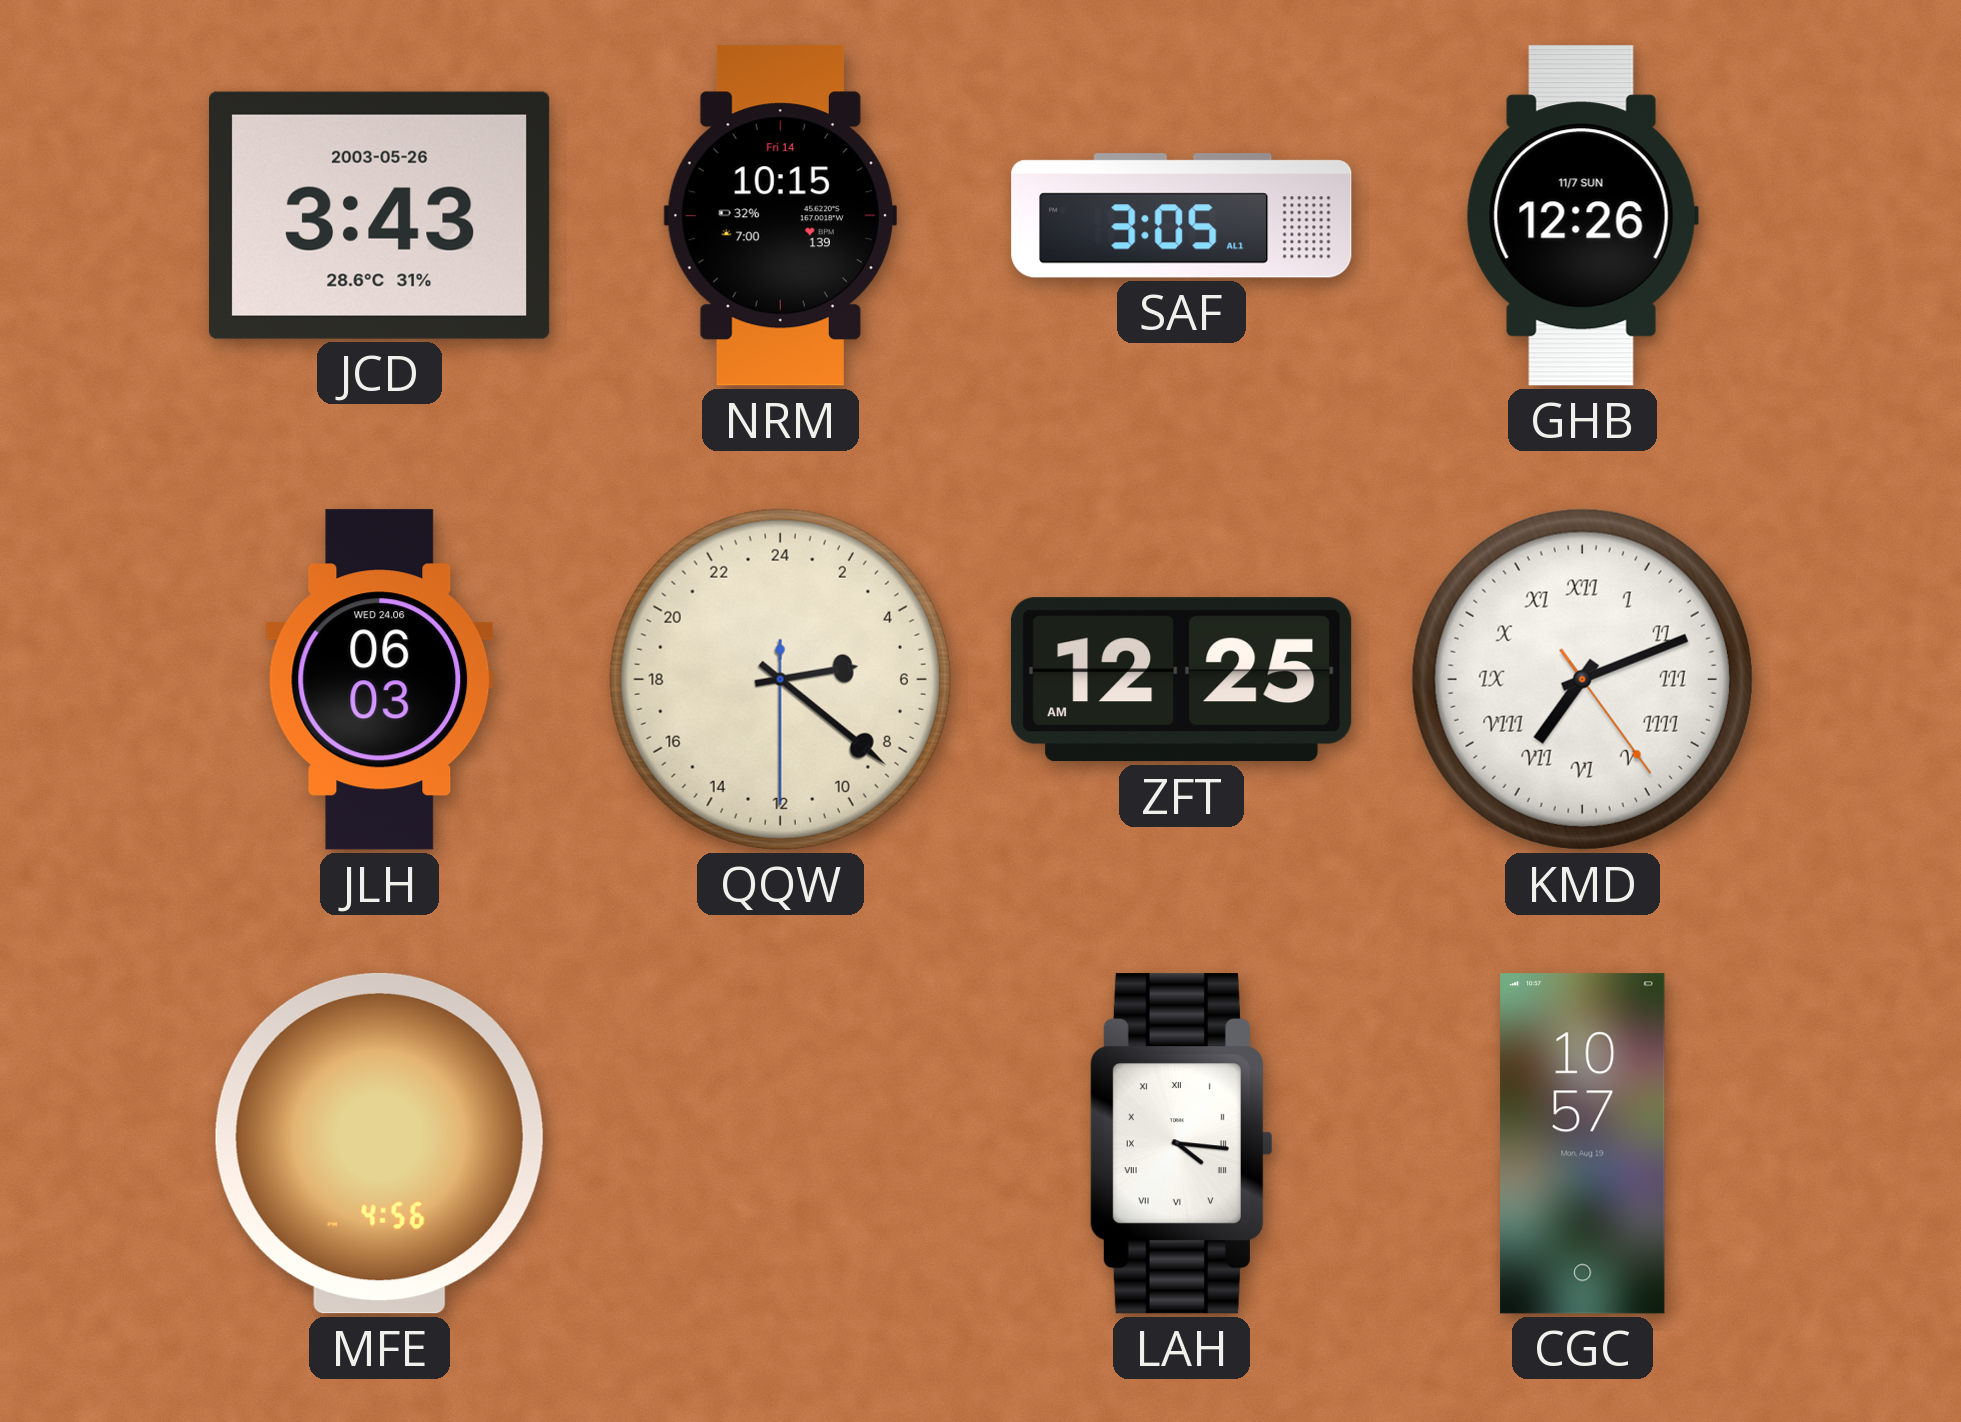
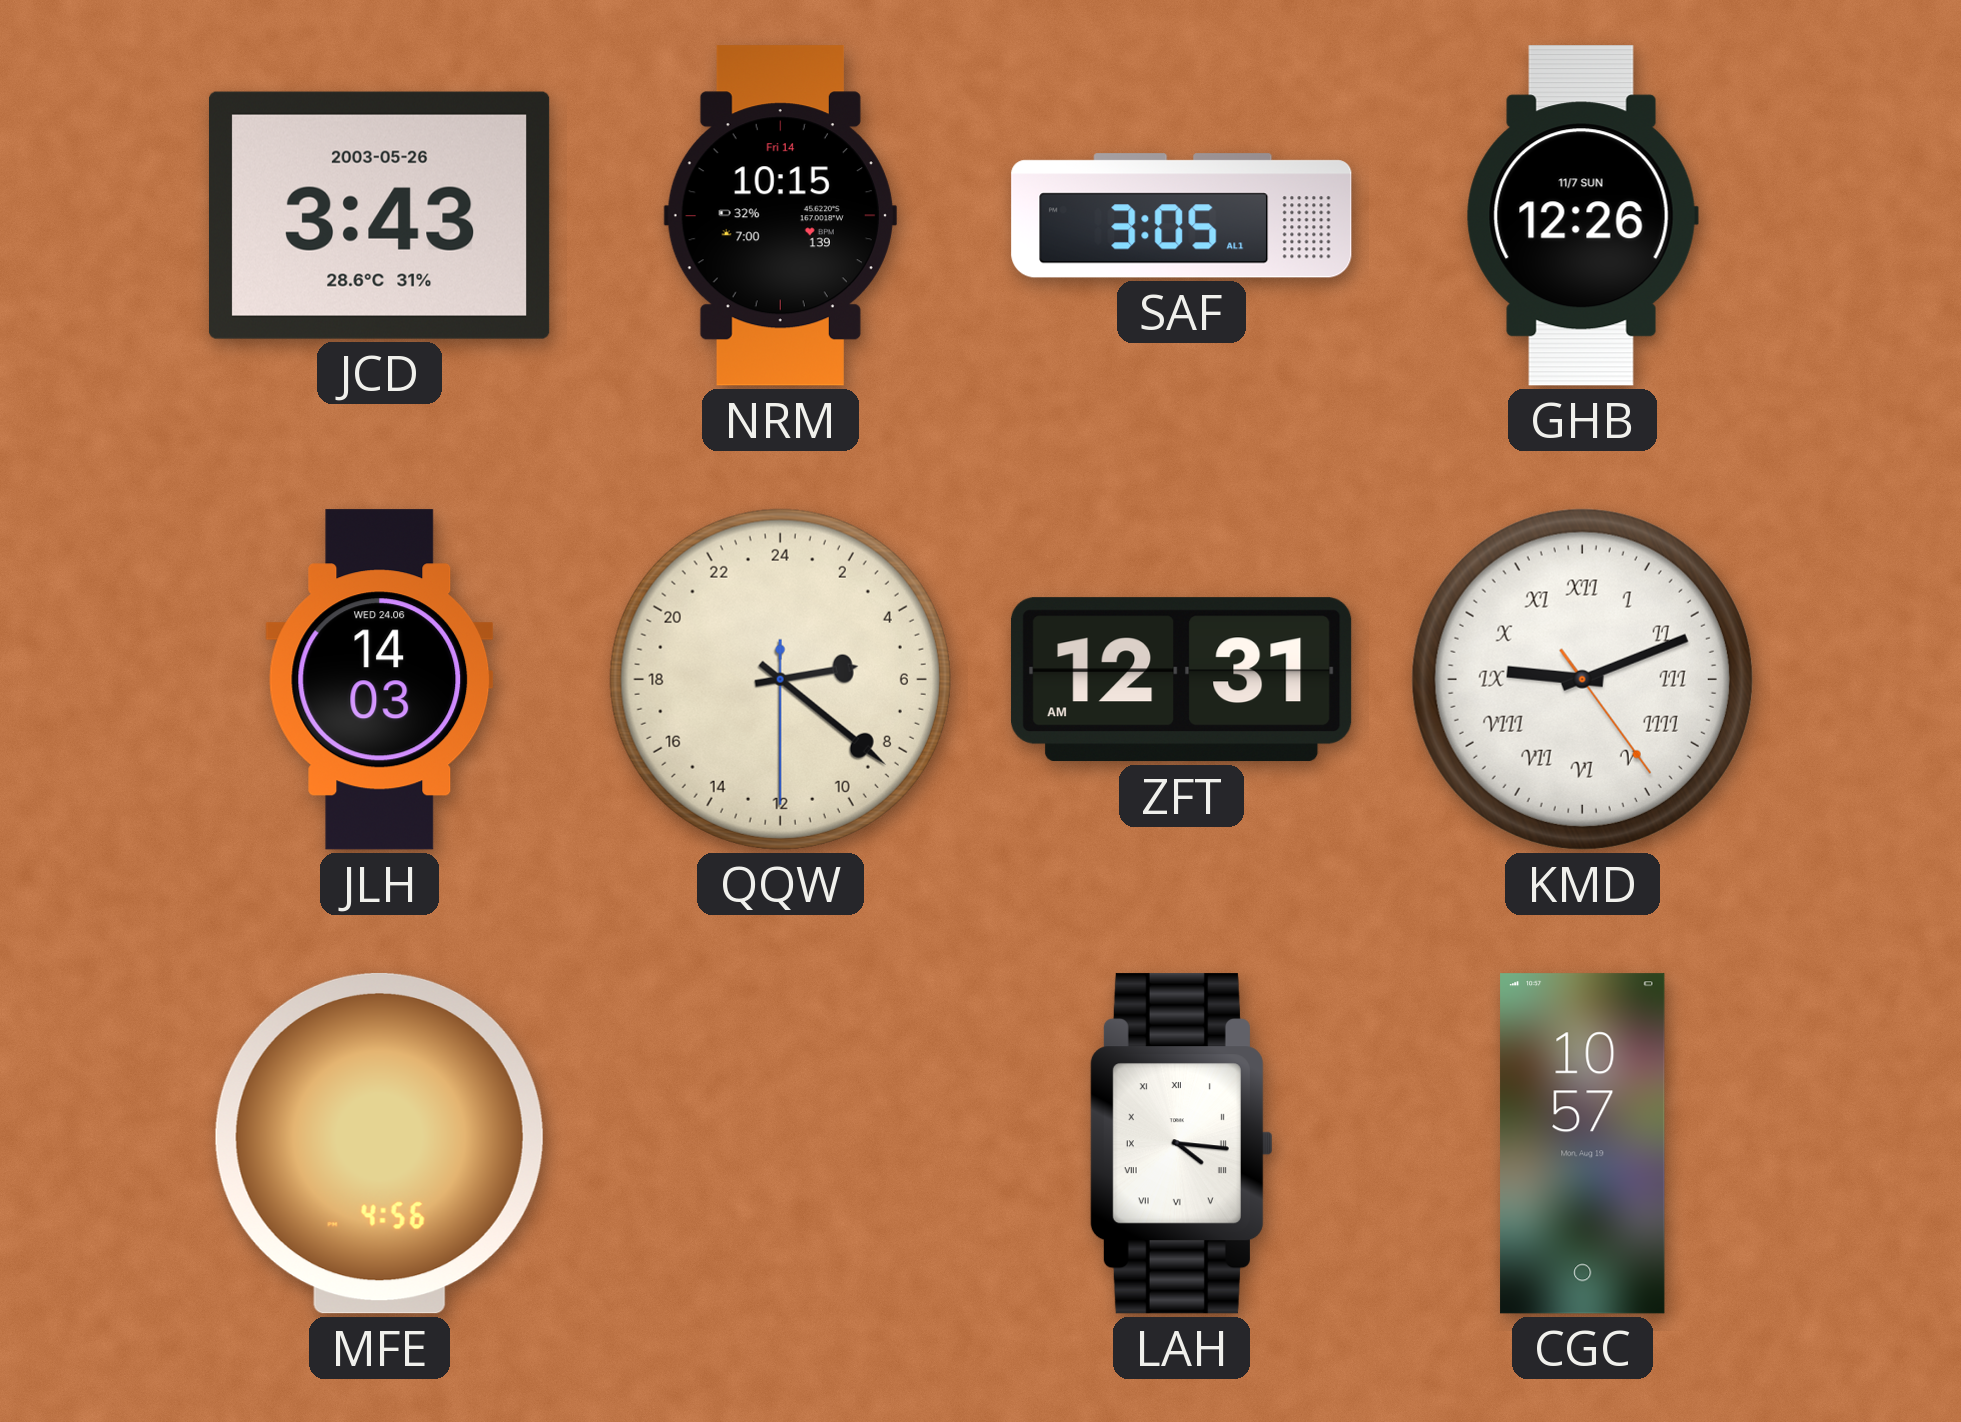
JLH: 06:03 -> 14:03
ZFT: 12:25 -> 12:31
KMD: 7:11 -> 9:11
